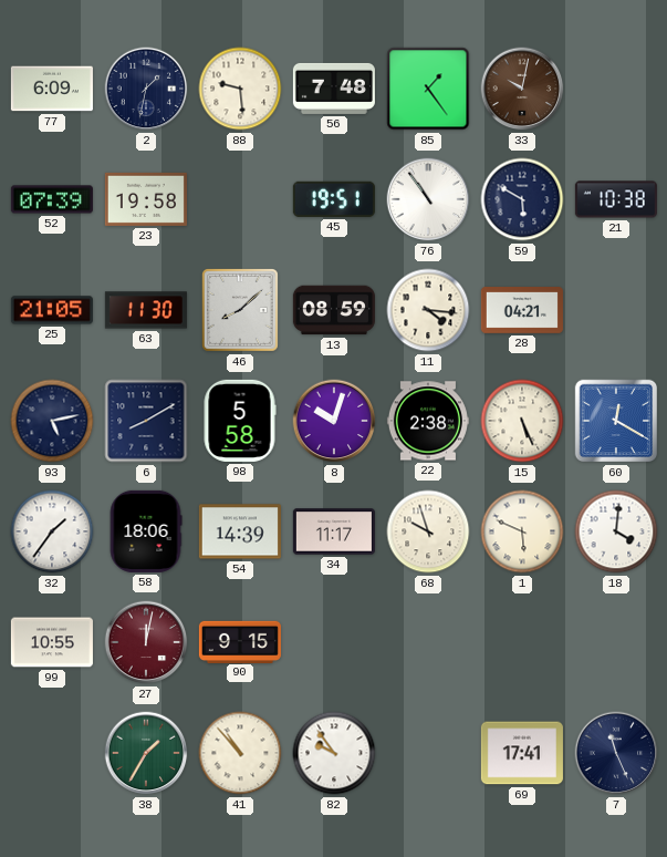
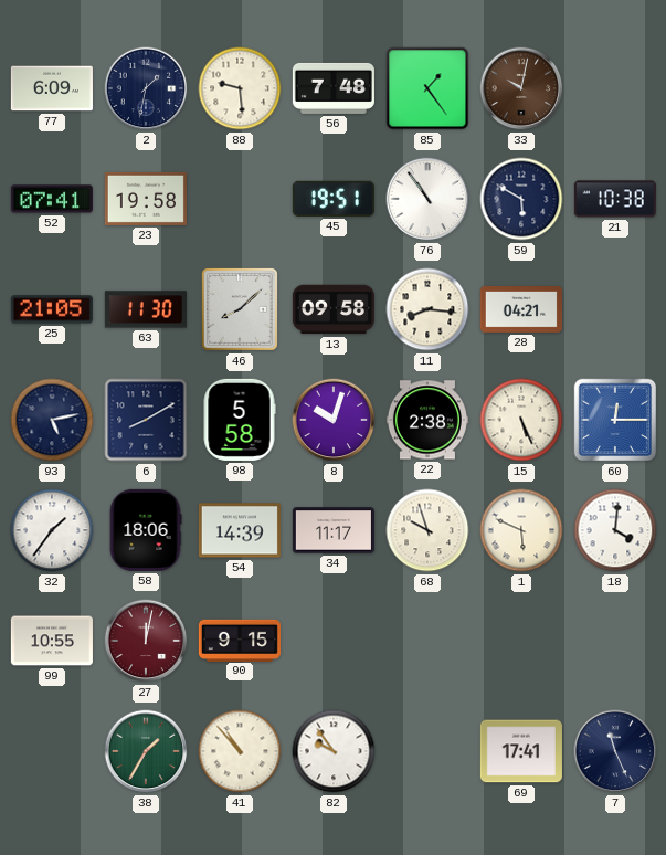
52: 07:39 -> 07:41
13: 08:59 -> 09:58
11: 4:16 -> 8:16
60: 12:20 -> 12:15
